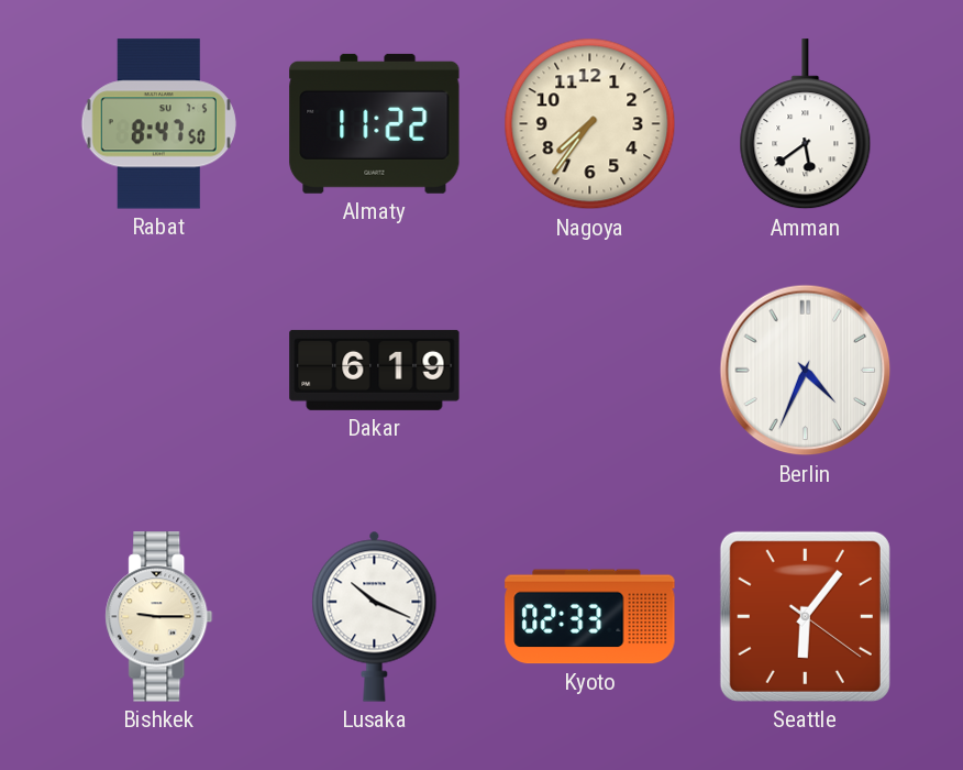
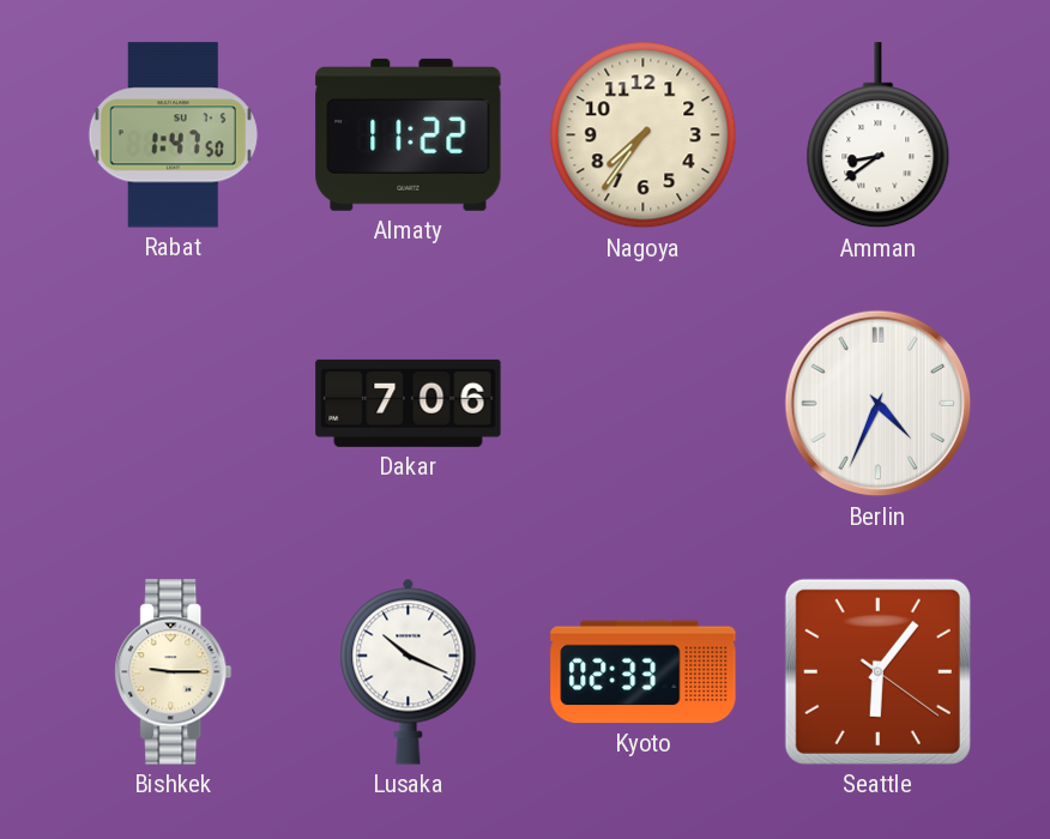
Rabat: 8:47 -> 1:47
Amman: 5:39 -> 8:39
Dakar: 6:19 -> 7:06
